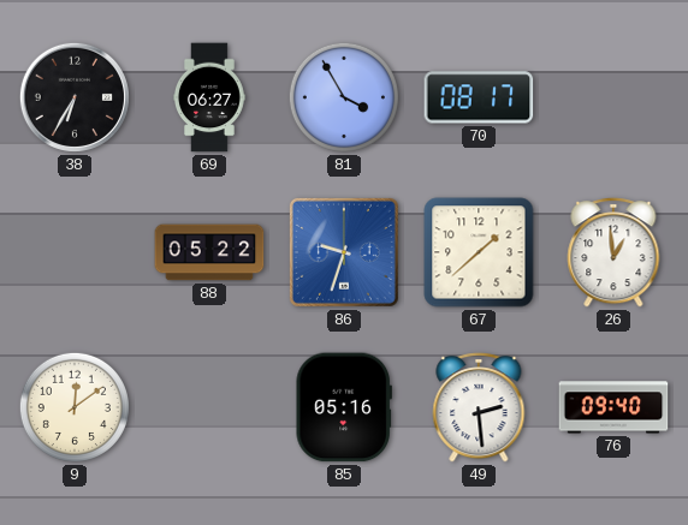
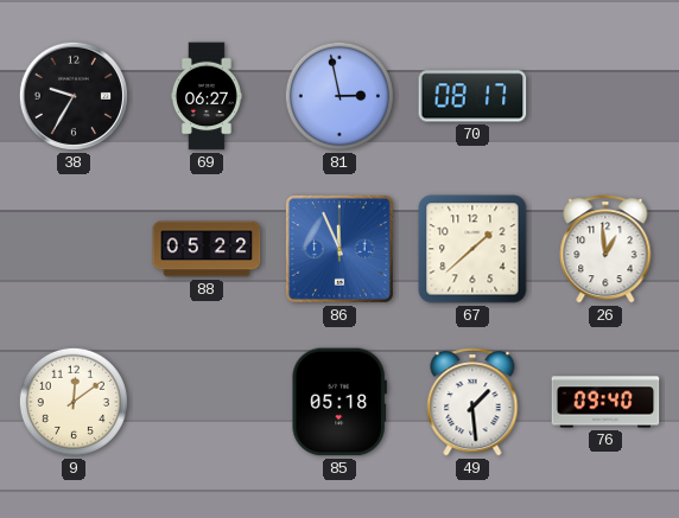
38: 6:35 -> 9:35
81: 3:55 -> 2:58
86: 9:33 -> 11:56
85: 05:16 -> 05:18
49: 2:29 -> 1:29
